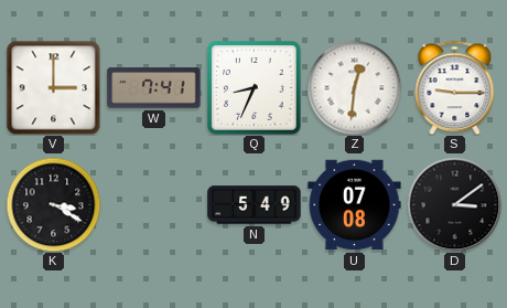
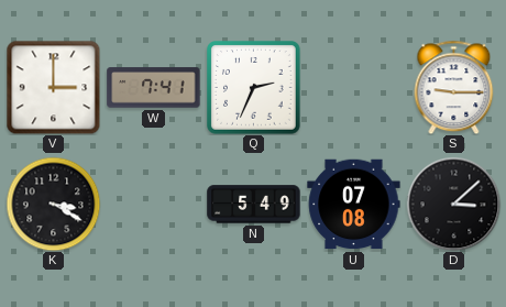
Q: 8:34 -> 2:34
Z: 12:31 -> none
D: 3:09 -> 3:08
